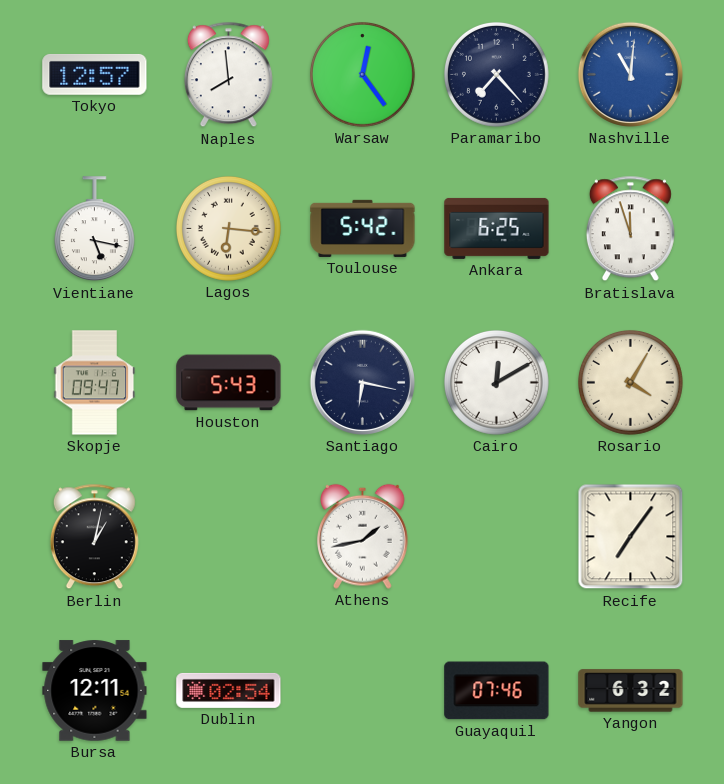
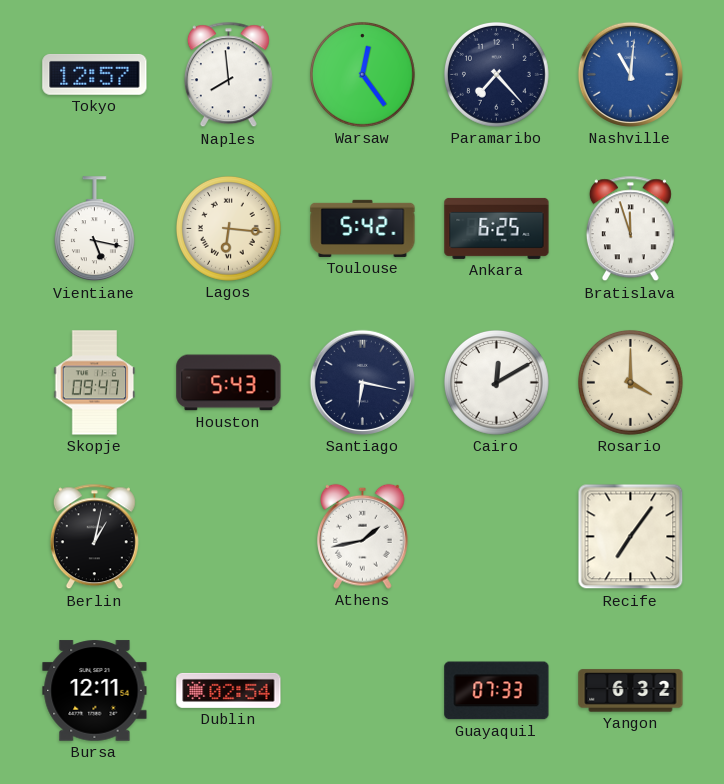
Rosario: 4:05 -> 4:00
Guayaquil: 07:46 -> 07:33
